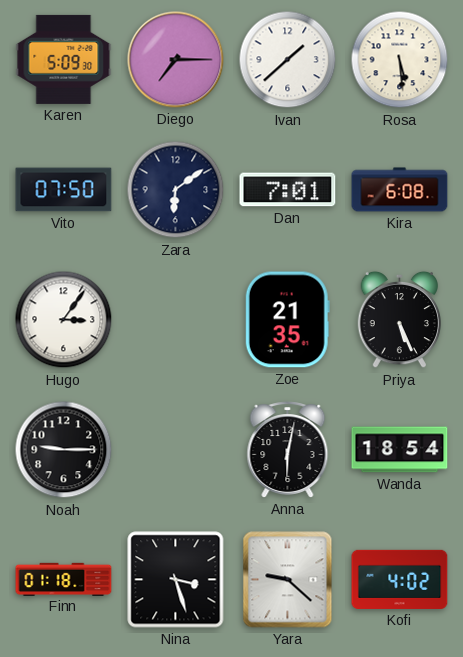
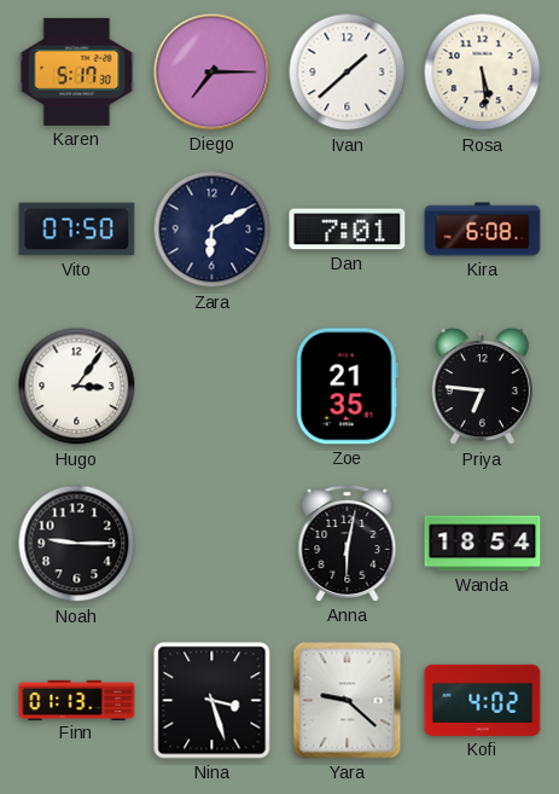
Karen: 5:09 -> 5:17
Zara: 6:09 -> 6:10
Priya: 5:26 -> 6:46
Finn: 01:18 -> 01:13
